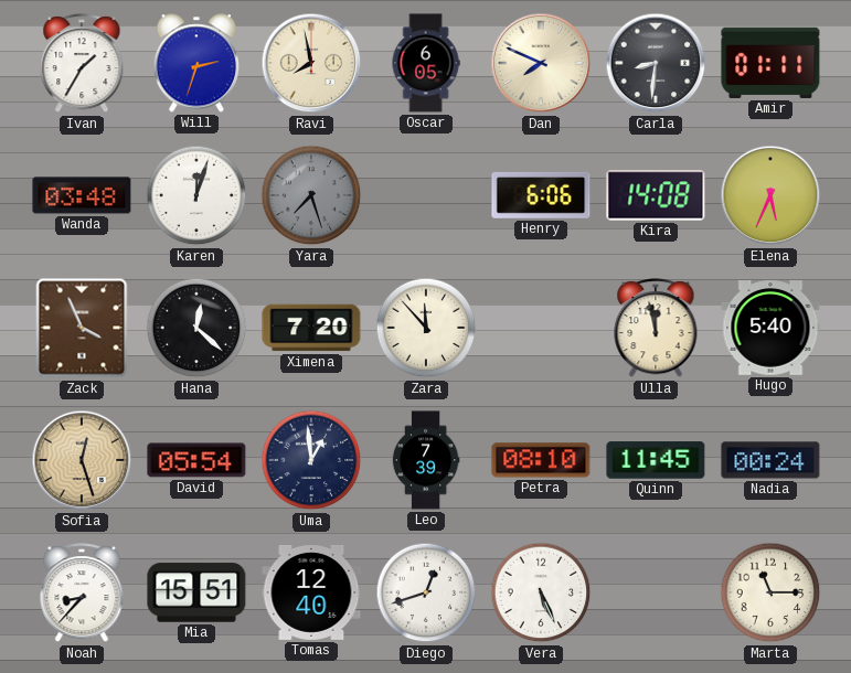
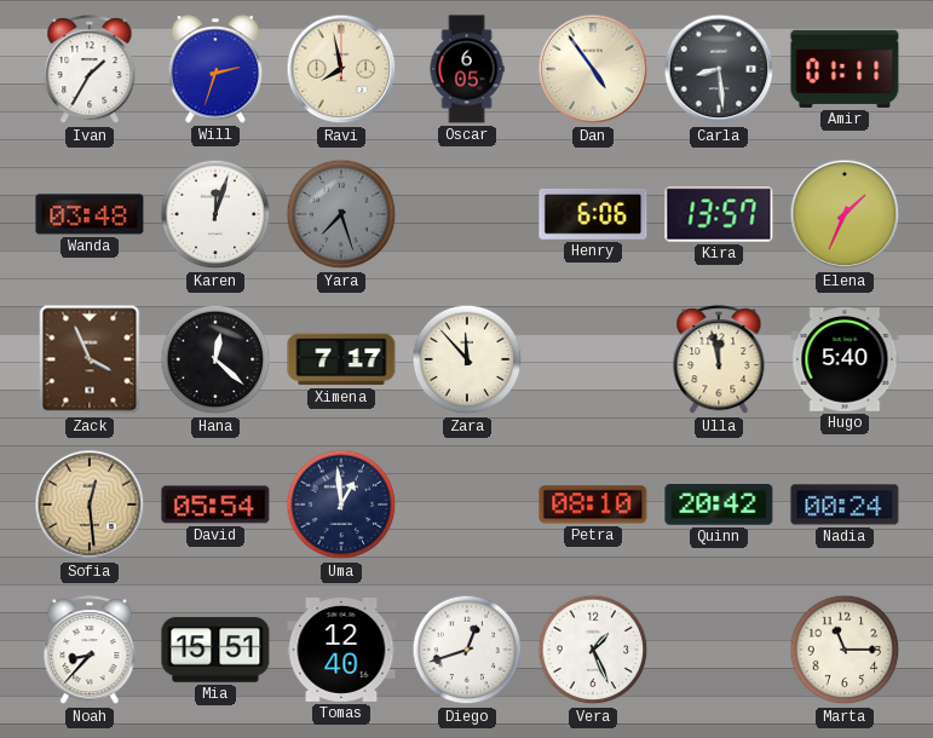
Dan: 7:49 -> 4:54
Carla: 8:31 -> 8:29
Kira: 14:08 -> 13:57
Elena: 5:34 -> 1:34
Ximena: 7:20 -> 7:17
Sofia: 12:27 -> 12:29
Leo: 7:39 -> none
Quinn: 11:45 -> 20:42
Vera: 5:26 -> 1:26
